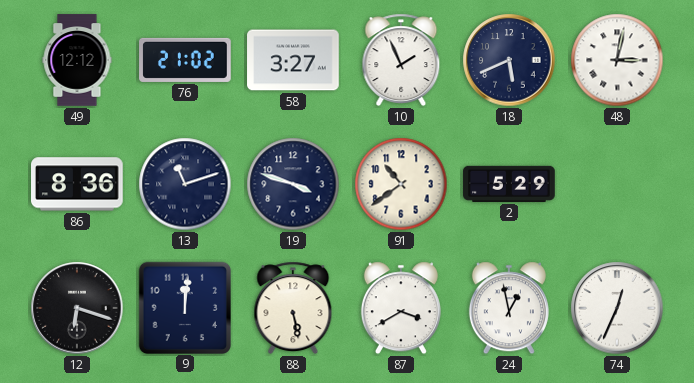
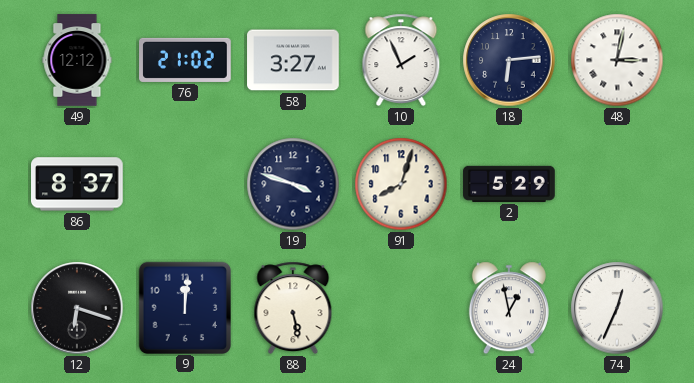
18: 5:41 -> 6:14
86: 8:36 -> 8:37
13: 11:12 -> none
91: 10:39 -> 8:03
87: 3:40 -> none
